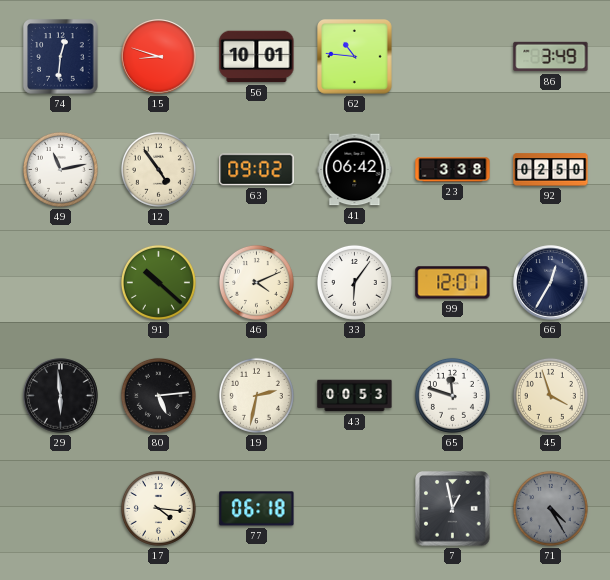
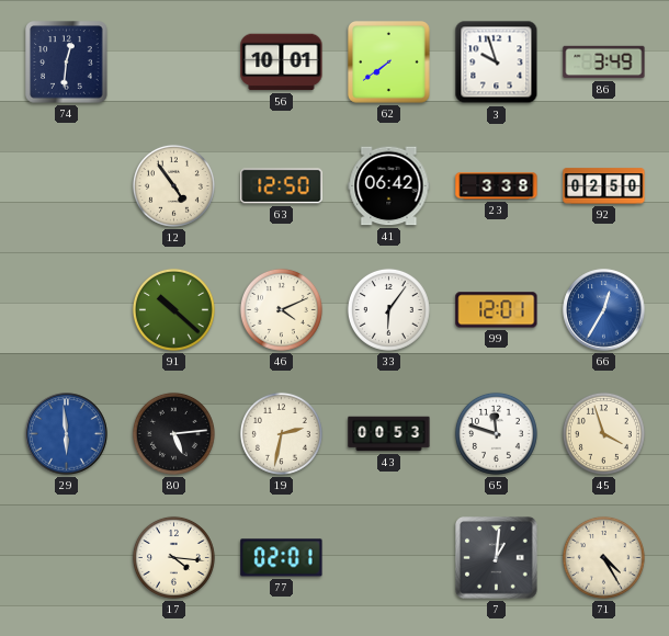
15: 8:48 -> none
62: 10:46 -> 7:39
3: none -> 9:57
49: 11:13 -> none
63: 09:02 -> 12:50
66 dial: navy -> blue
29 dial: black -> blue
77: 06:18 -> 02:01
7: 12:58 -> 1:01
71 dial: grey -> cream
